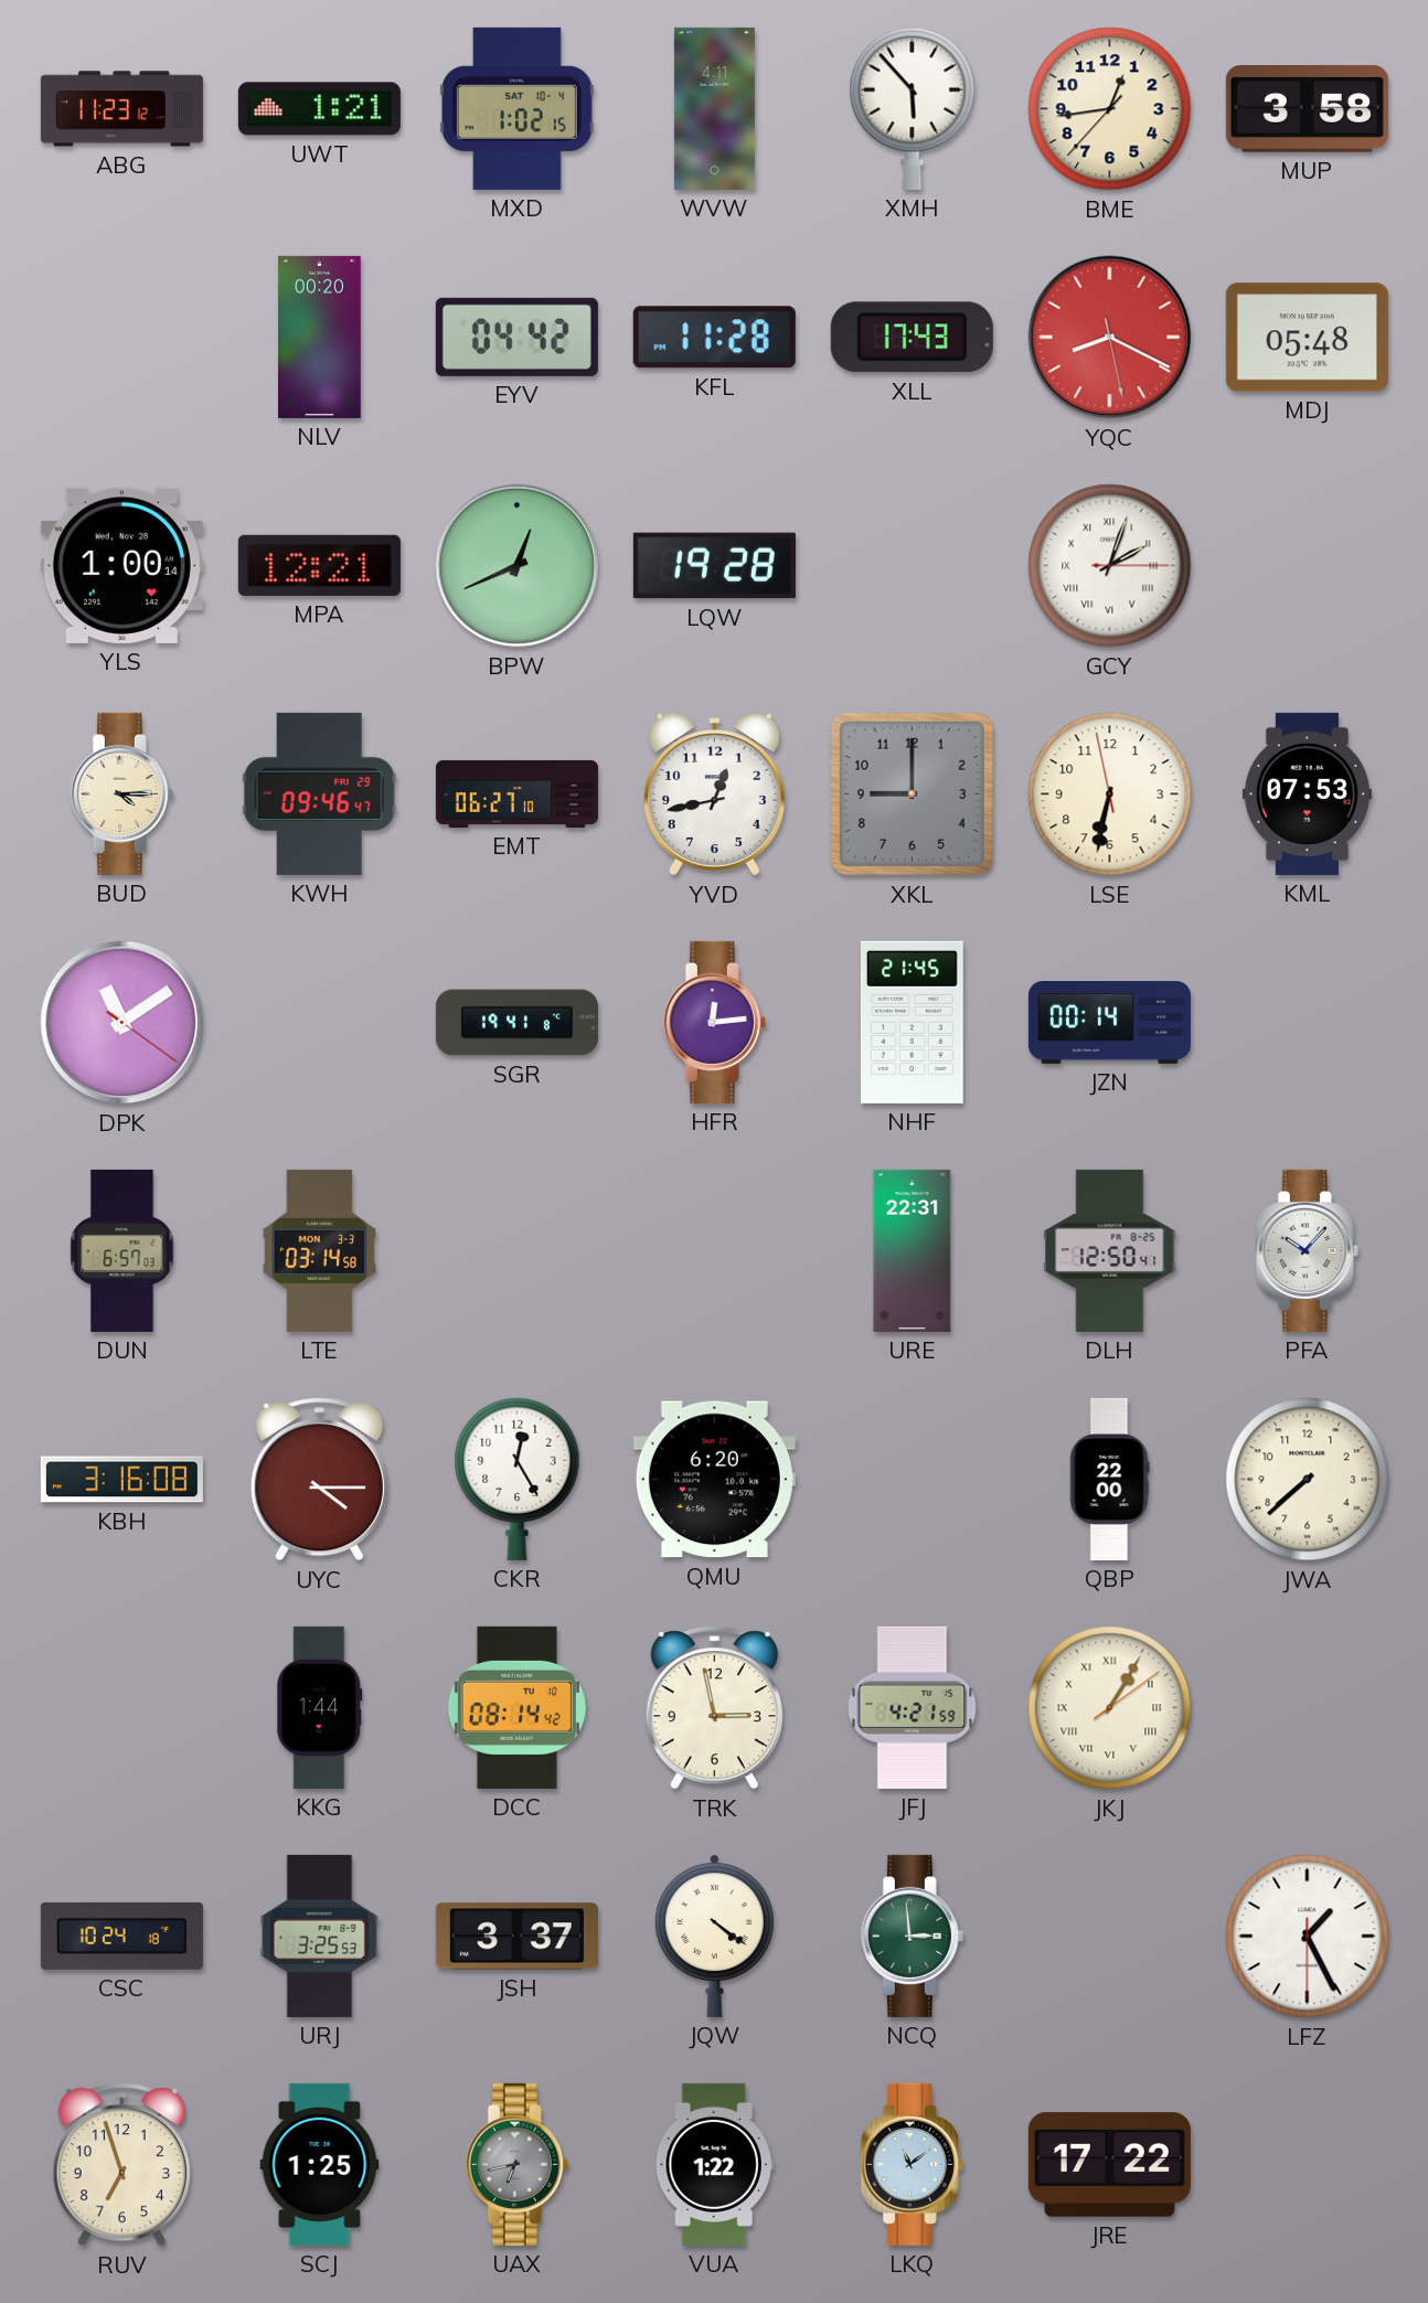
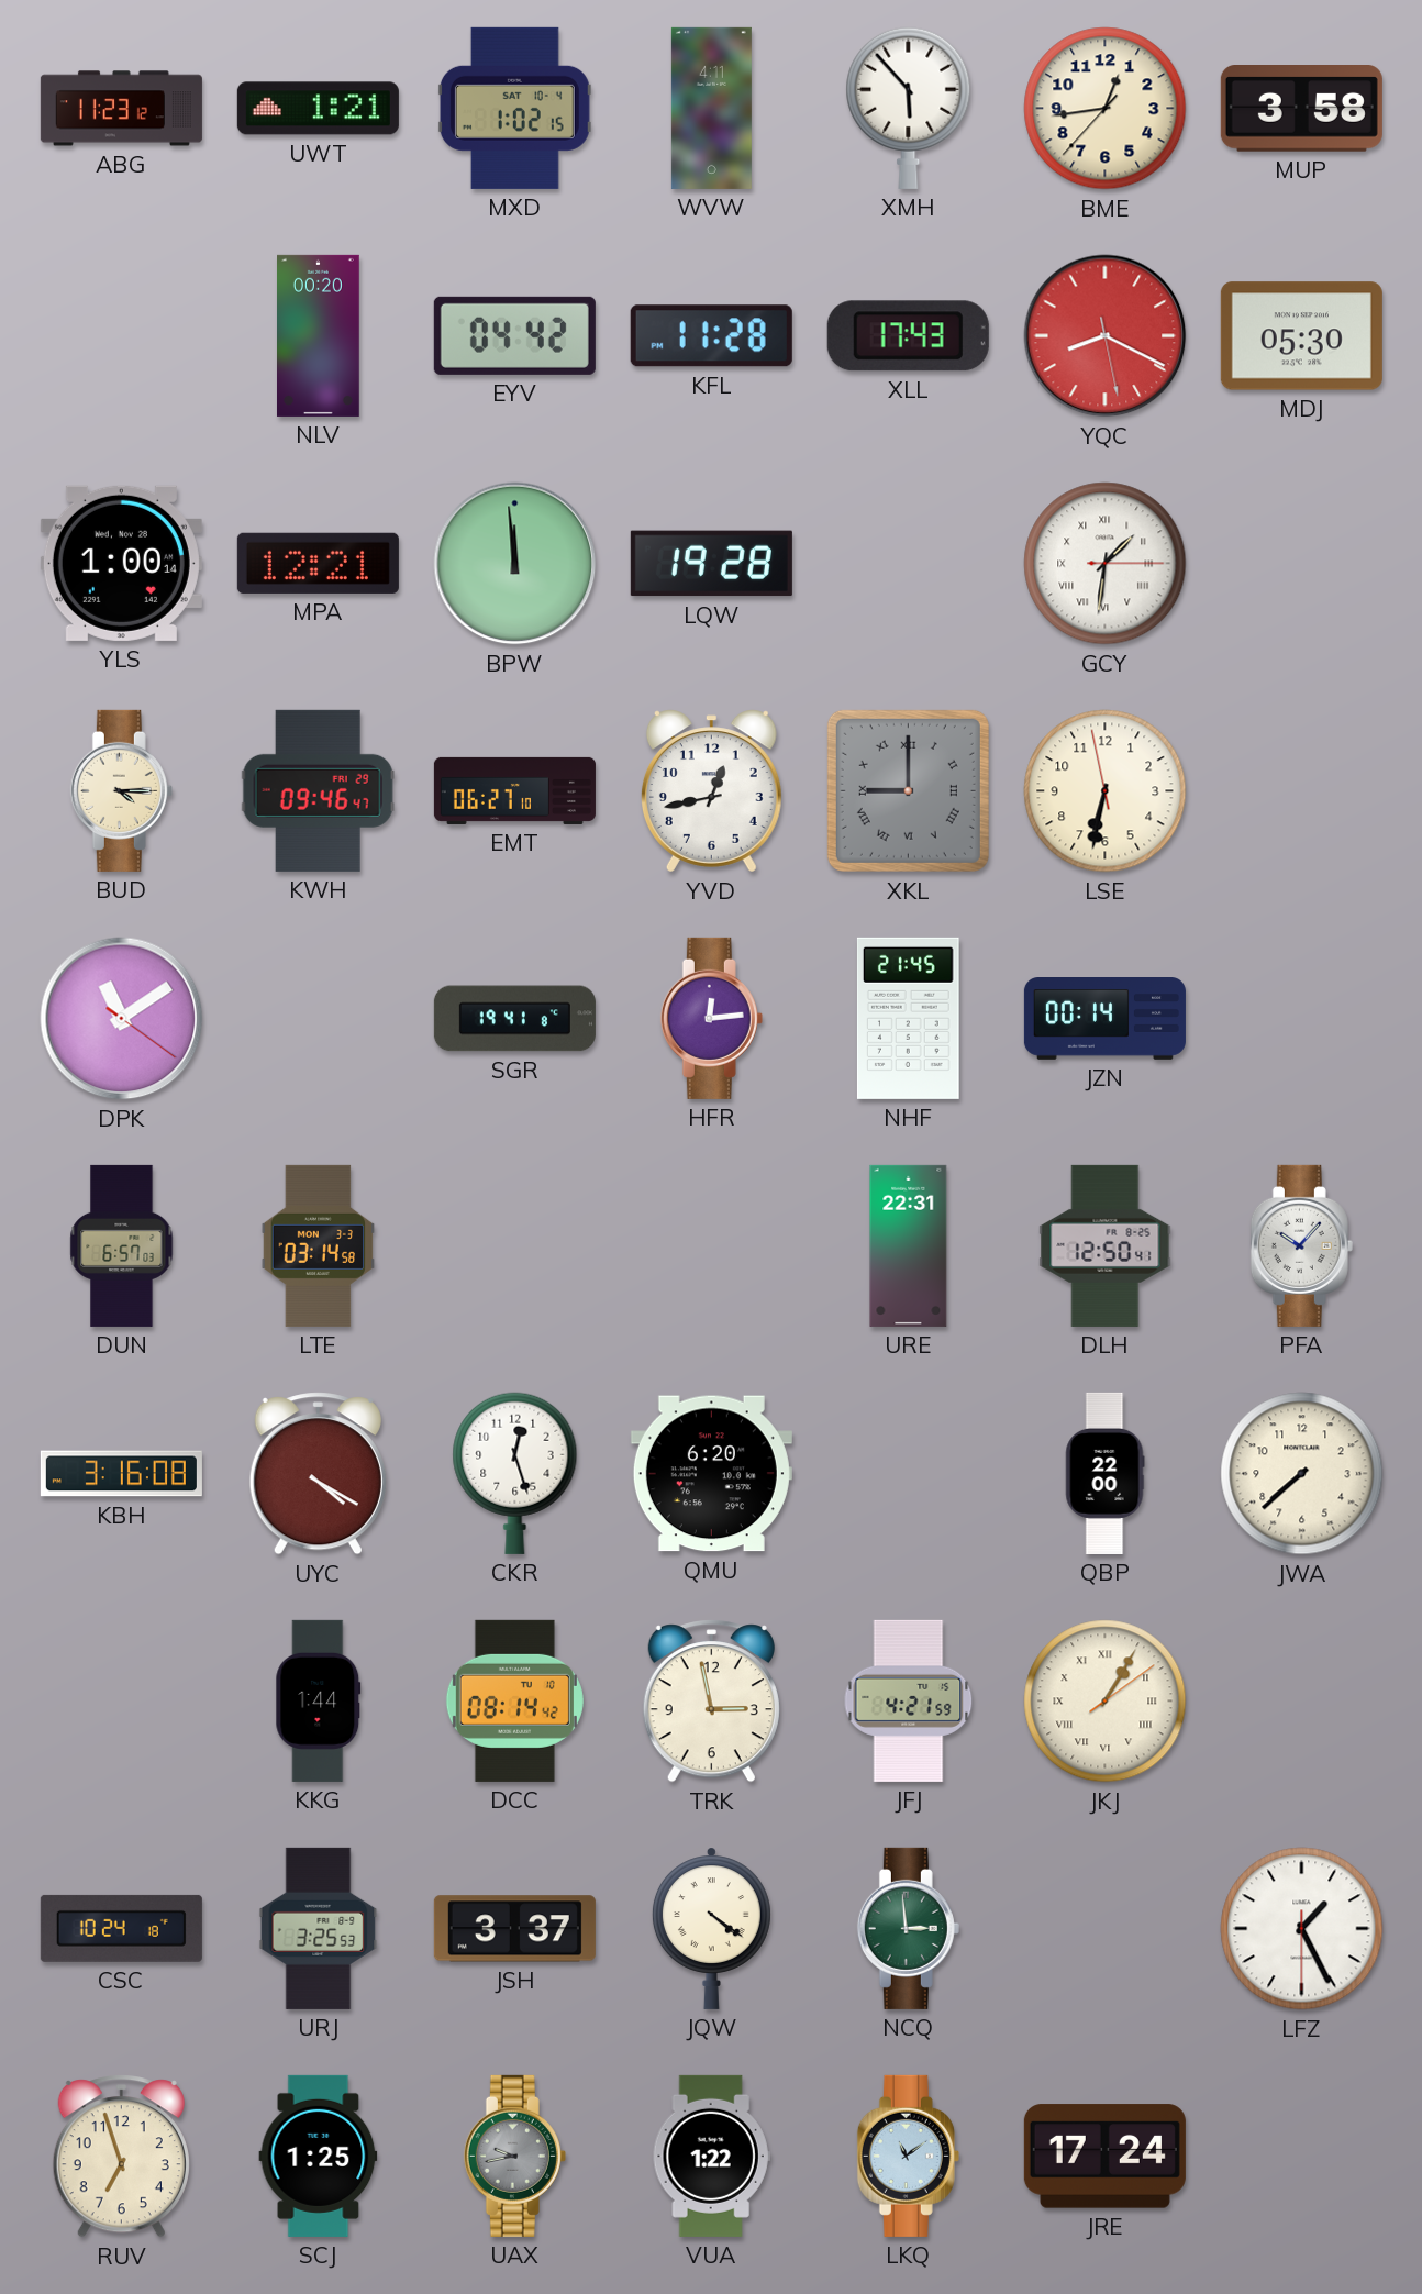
MDJ: 05:48 -> 05:30
BPW: 12:41 -> 11:59
GCY: 2:03 -> 1:31
XKL numerals: Arabic -> Roman
KML: 07:53 -> none
UYC: 4:15 -> 4:20
CKR: 12:25 -> 12:27
UAX: 6:43 -> 9:43
JRE: 17:22 -> 17:24
